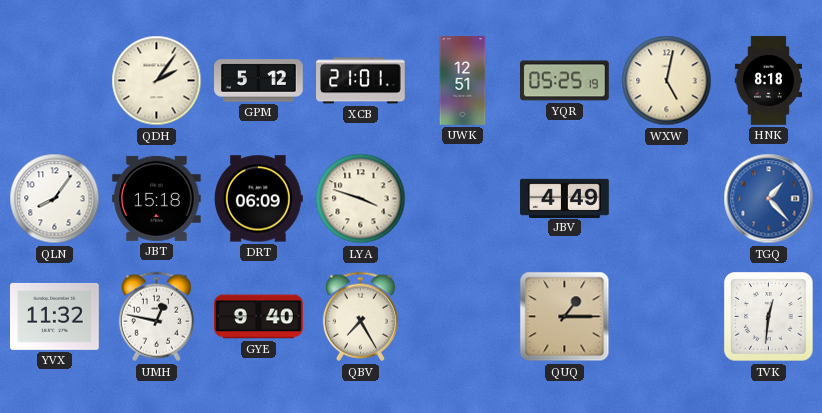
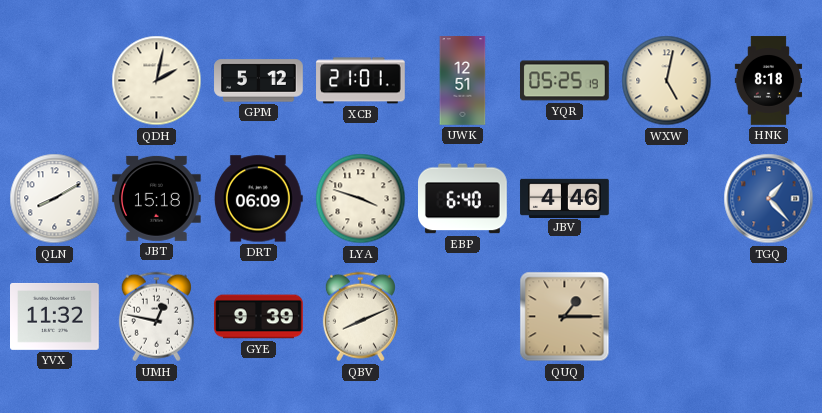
QDH: 2:06 -> 2:02
QLN: 8:06 -> 8:10
EBP: none -> 6:40
JBV: 4:49 -> 4:46
GYE: 9:40 -> 9:39
QBV: 7:25 -> 8:11
TVK: 12:31 -> none
